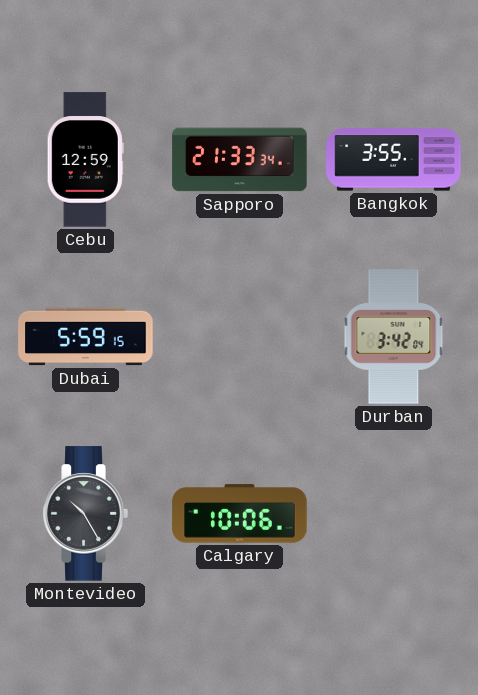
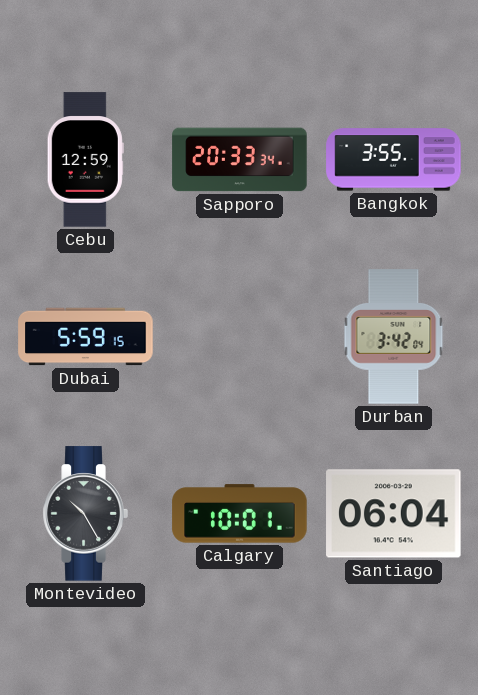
Sapporo: 21:33 -> 20:33
Calgary: 10:06 -> 10:01
Santiago: none -> 06:04
